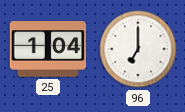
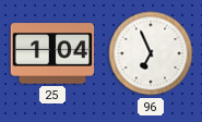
96: 7:00 -> 6:56
